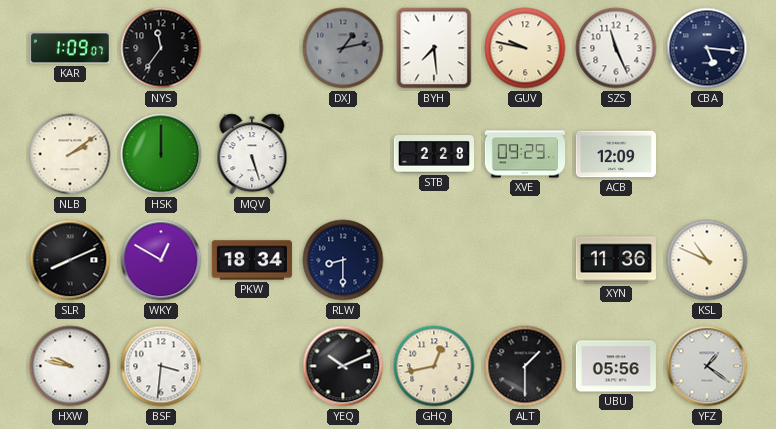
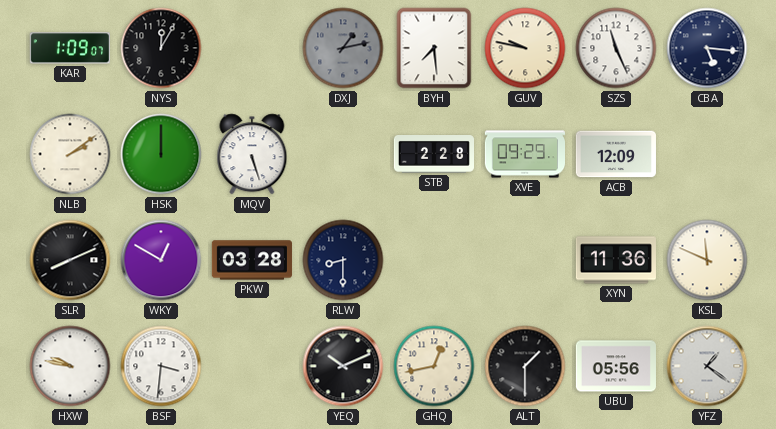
NYS: 11:36 -> 12:05
PKW: 18:34 -> 03:28
KSL: 10:49 -> 11:49
